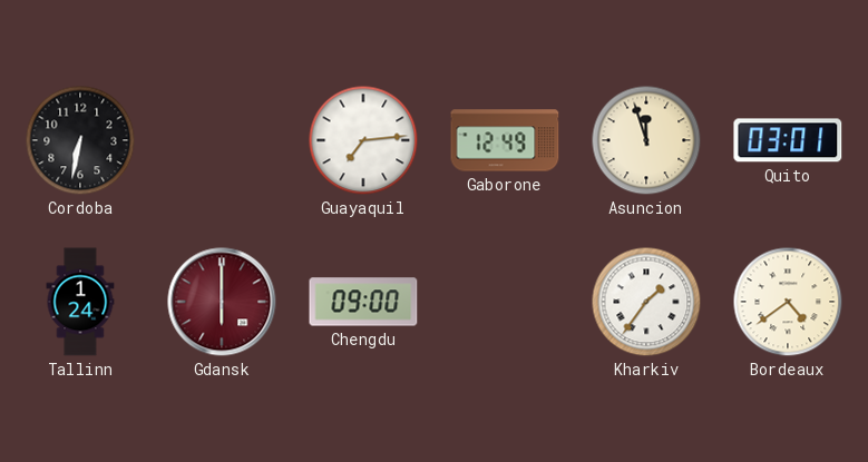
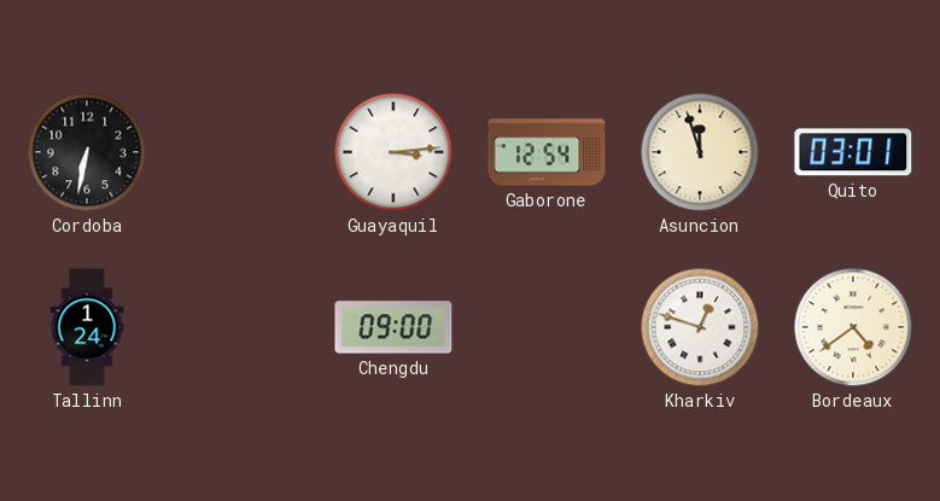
Guayaquil: 7:14 -> 3:14
Gaborone: 12:49 -> 12:54
Gdansk: 6:00 -> none
Kharkiv: 1:36 -> 12:48
